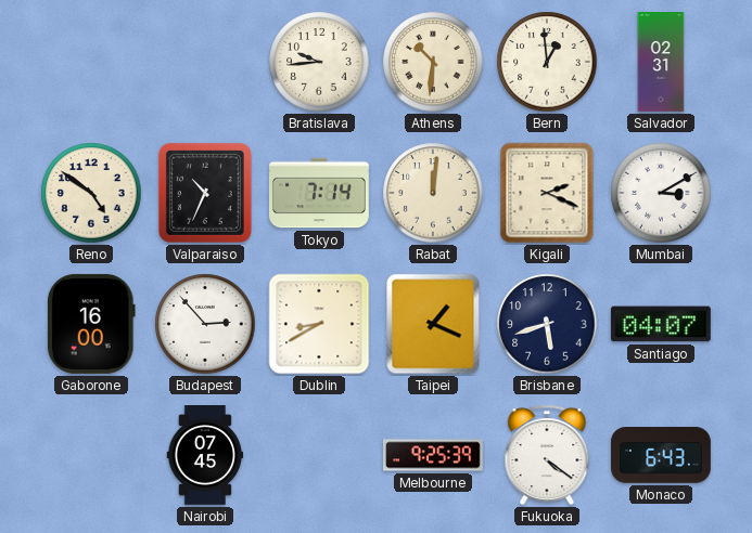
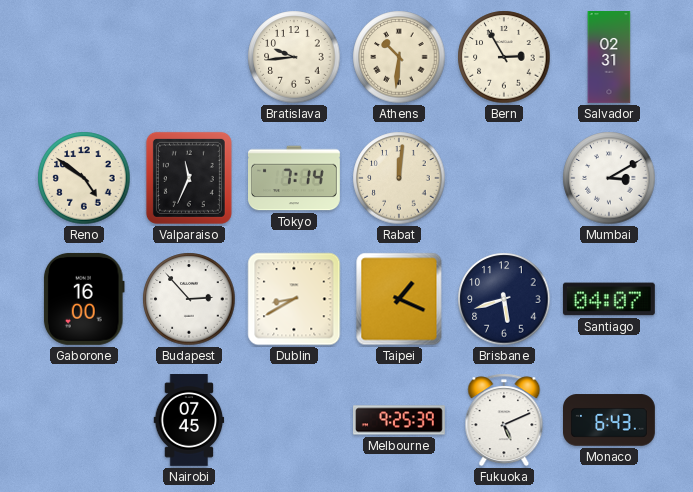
Bern: 12:59 -> 2:55
Valparaiso: 10:34 -> 11:34
Kigali: 2:19 -> none
Fukuoka: 4:21 -> 5:11
